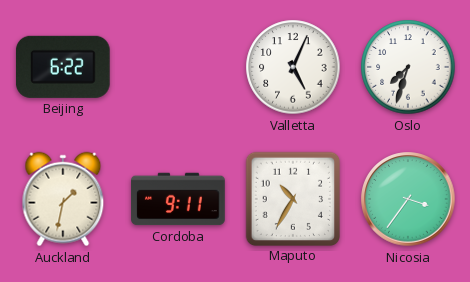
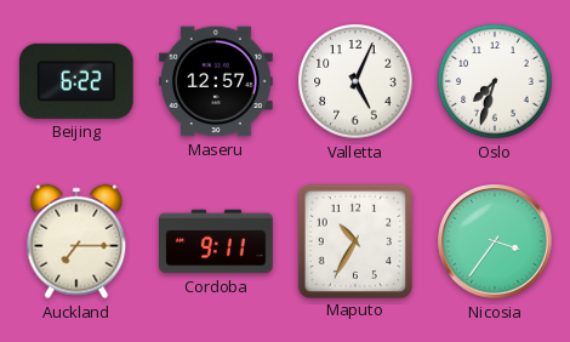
Maseru: none -> 12:57
Auckland: 1:32 -> 7:15
